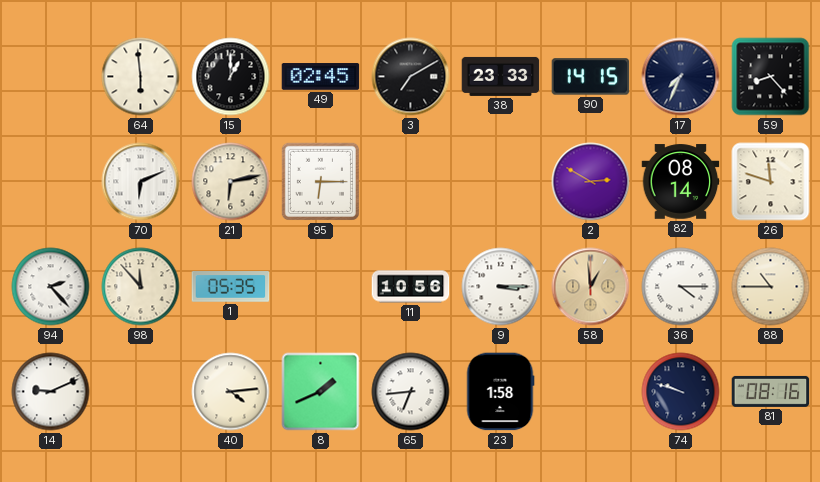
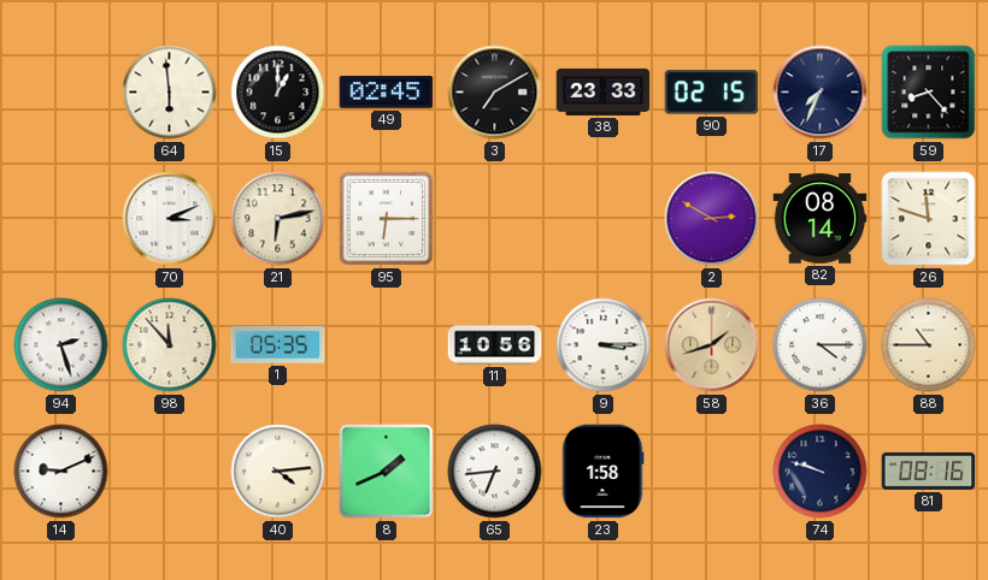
90: 14:15 -> 02:15
70: 6:11 -> 3:11
94: 2:23 -> 2:27
58: 12:59 -> 1:42
